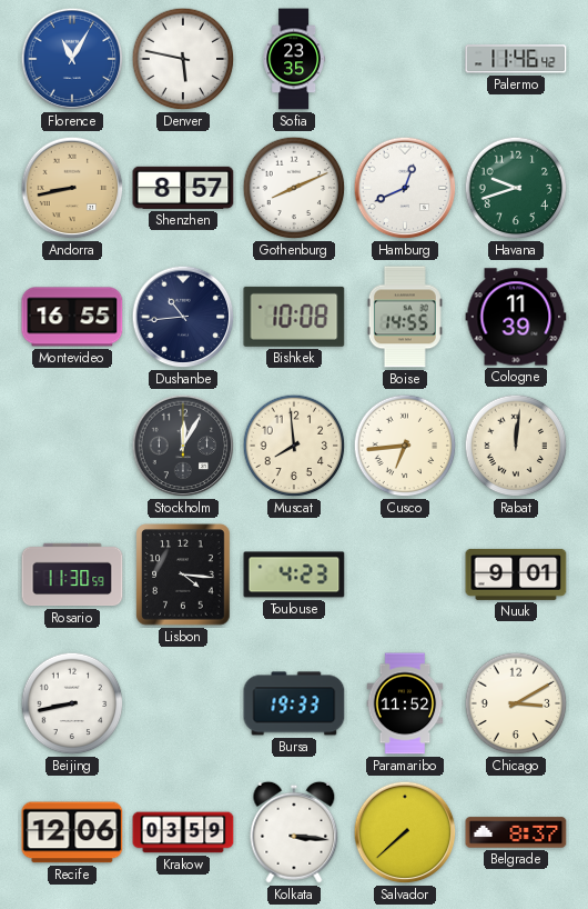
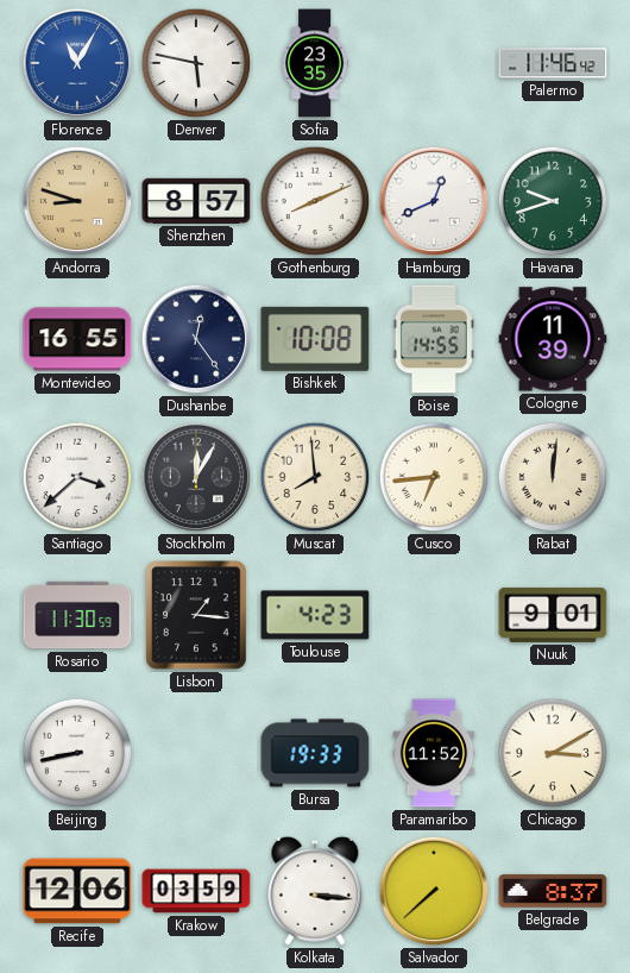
Andorra: 8:43 -> 8:48
Dushanbe: 10:44 -> 12:24
Santiago: none -> 3:38
Lisbon: 4:16 -> 1:16
